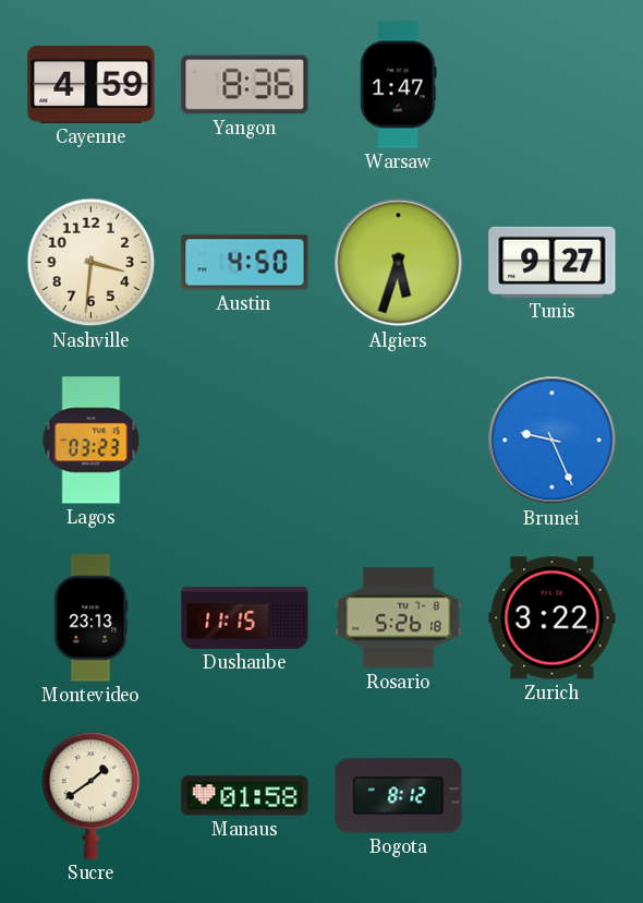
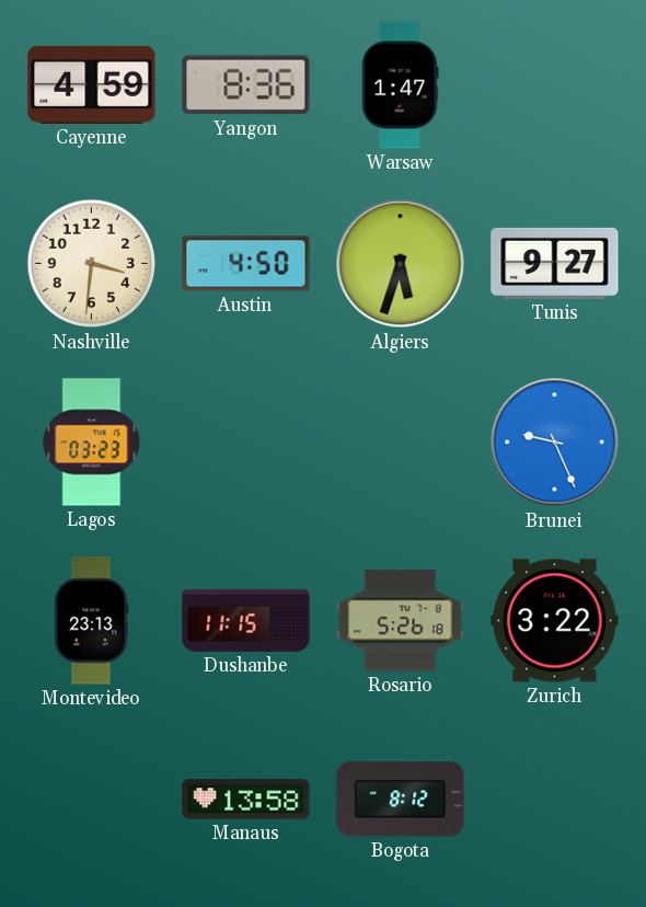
Sucre: 1:39 -> none
Manaus: 01:58 -> 13:58
